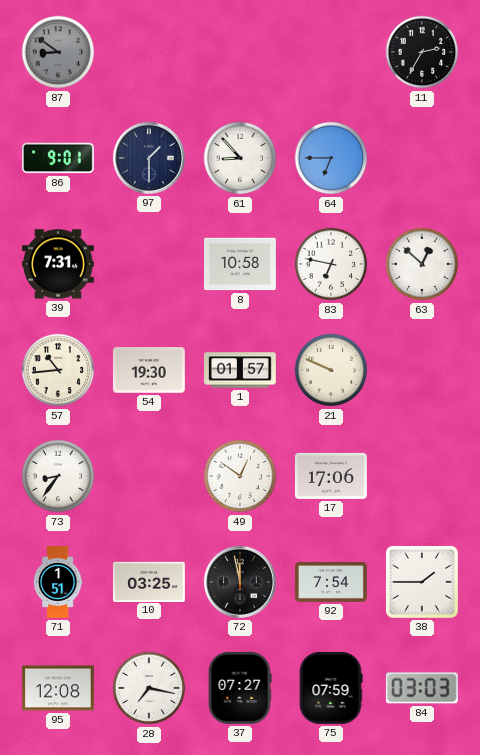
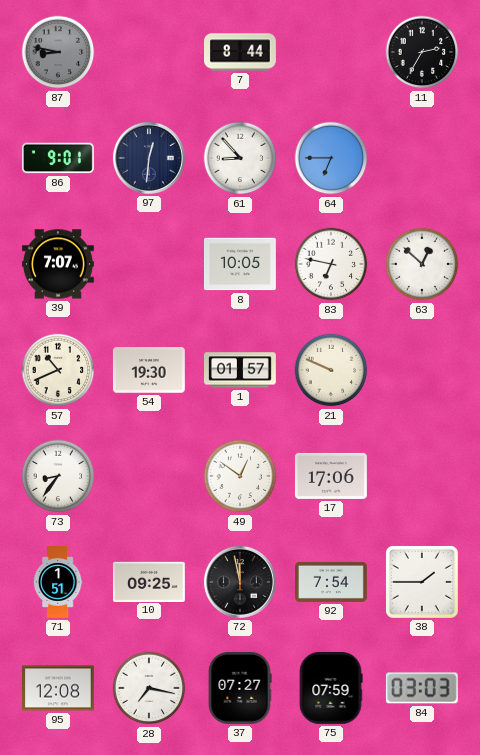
87: 8:51 -> 8:47
7: none -> 8:44
97: 1:30 -> 12:31
39: 7:31 -> 7:07
8: 10:58 -> 10:05
57: 10:44 -> 10:41
10: 03:25 -> 09:25
